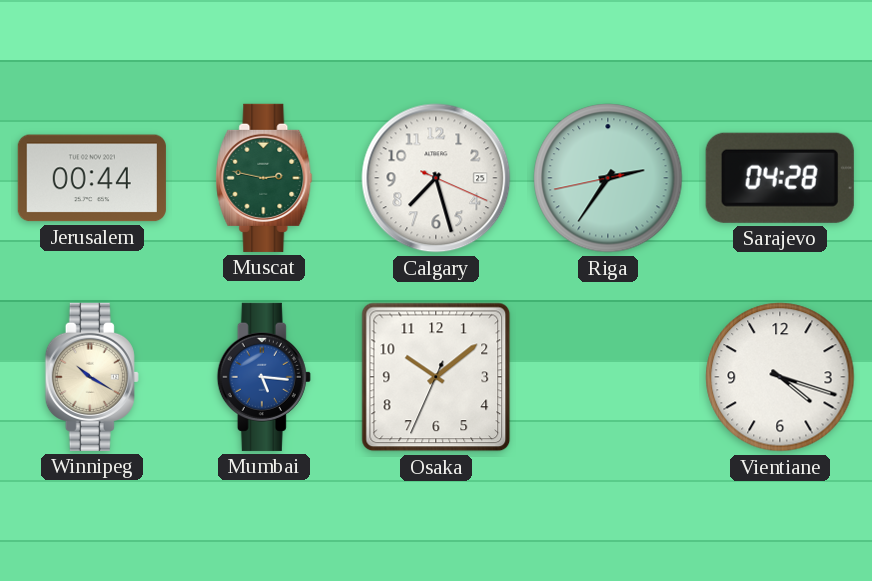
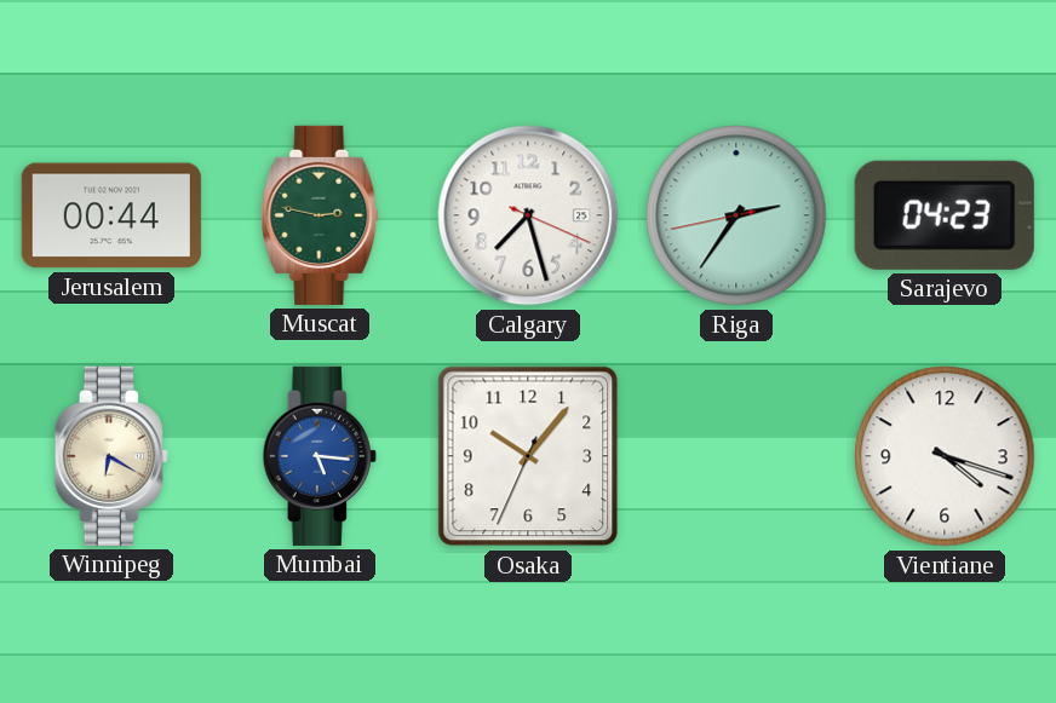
Sarajevo: 04:28 -> 04:23
Winnipeg: 10:20 -> 6:20
Osaka: 10:08 -> 10:06
